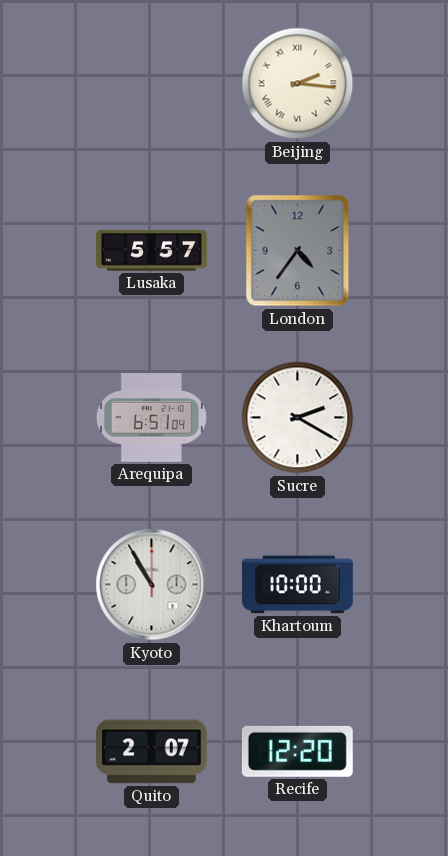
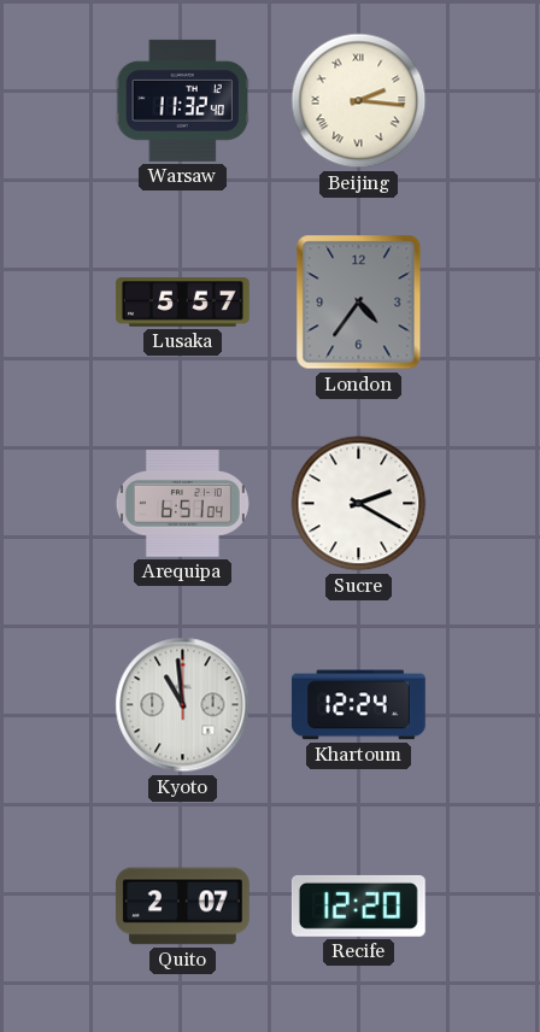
Warsaw: none -> 11:32
Kyoto: 10:55 -> 10:59
Khartoum: 10:00 -> 12:24
